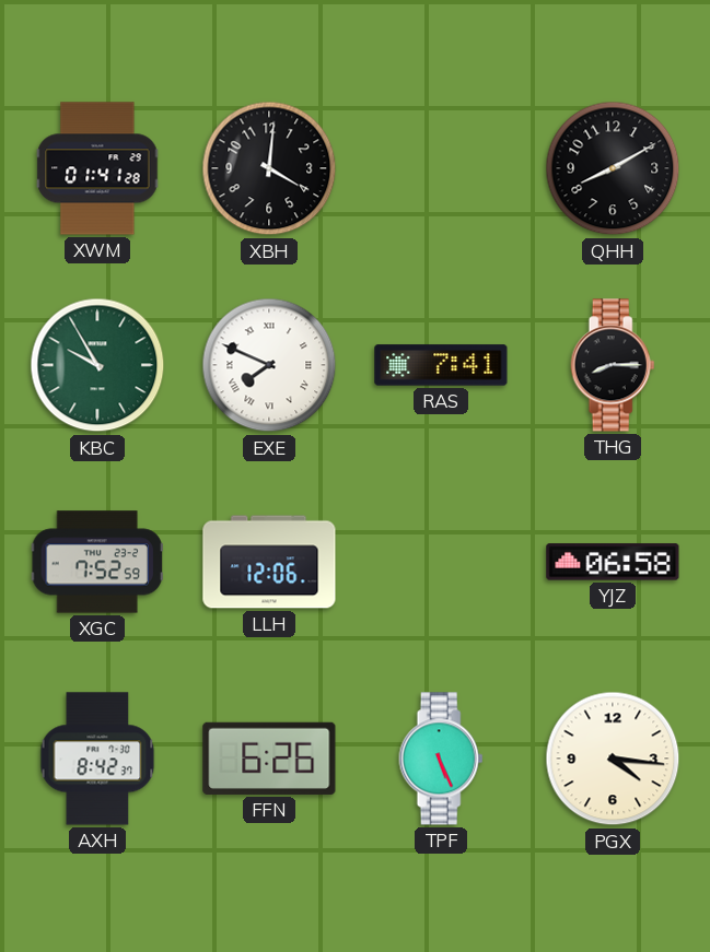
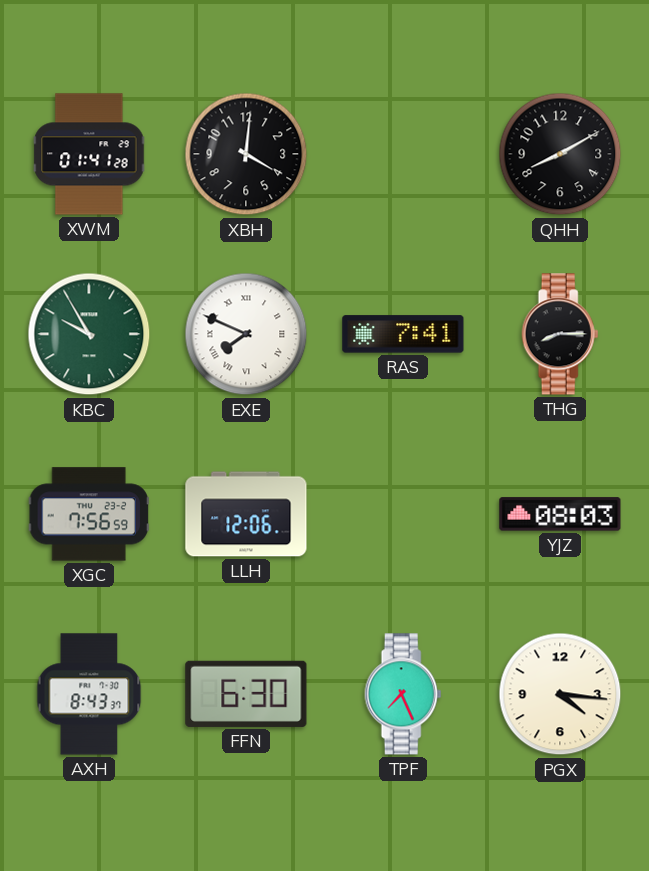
XGC: 7:52 -> 7:56
YJZ: 06:58 -> 08:03
AXH: 8:42 -> 8:43
FFN: 6:26 -> 6:30
TPF: 5:26 -> 7:26
